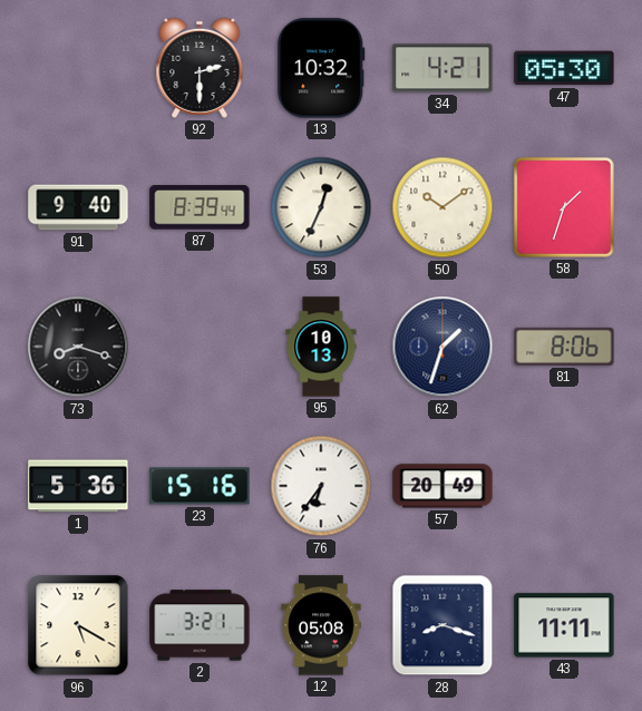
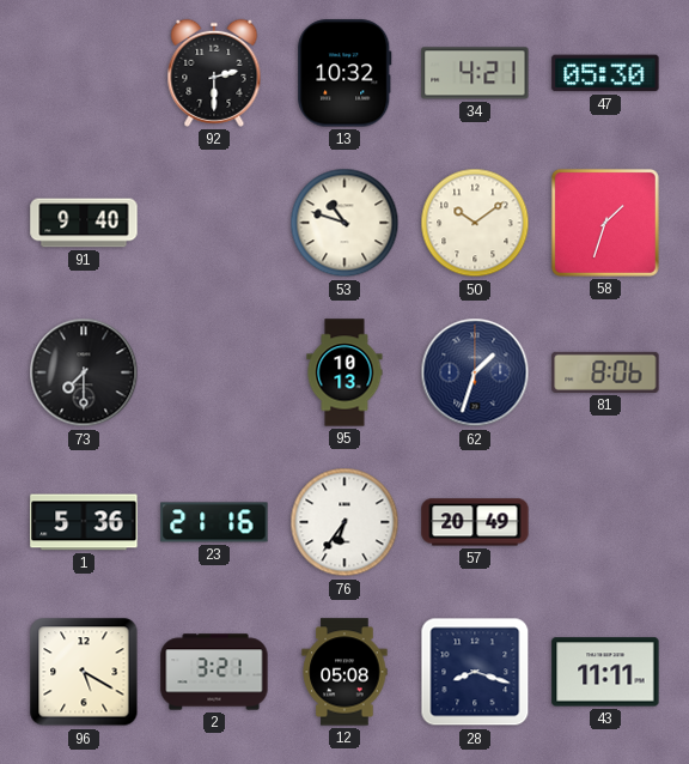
87: 8:39 -> none
53: 12:34 -> 10:48
73: 8:18 -> 7:30
23: 15:16 -> 21:16
